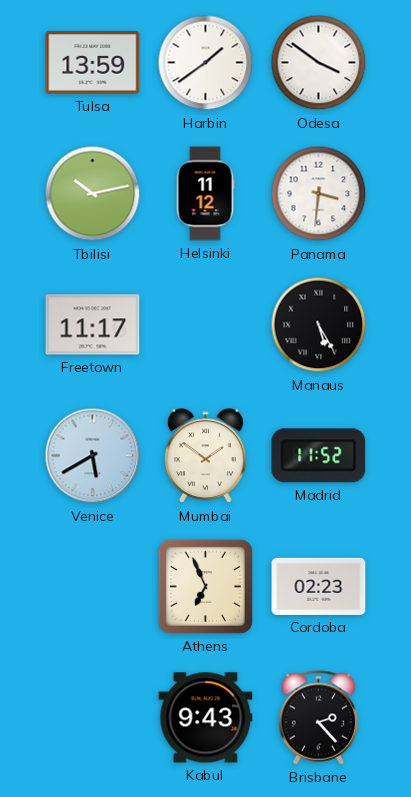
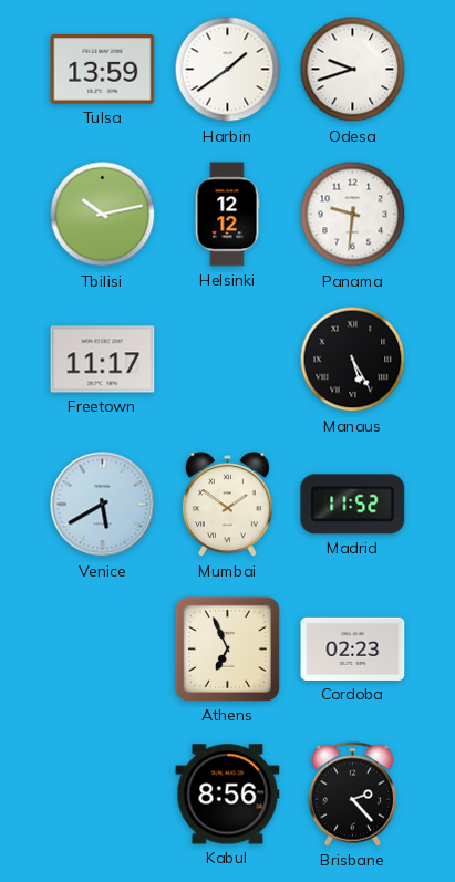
Odesa: 3:51 -> 9:42
Helsinki: 11:12 -> 12:12
Panama: 3:31 -> 9:31
Kabul: 9:43 -> 8:56
